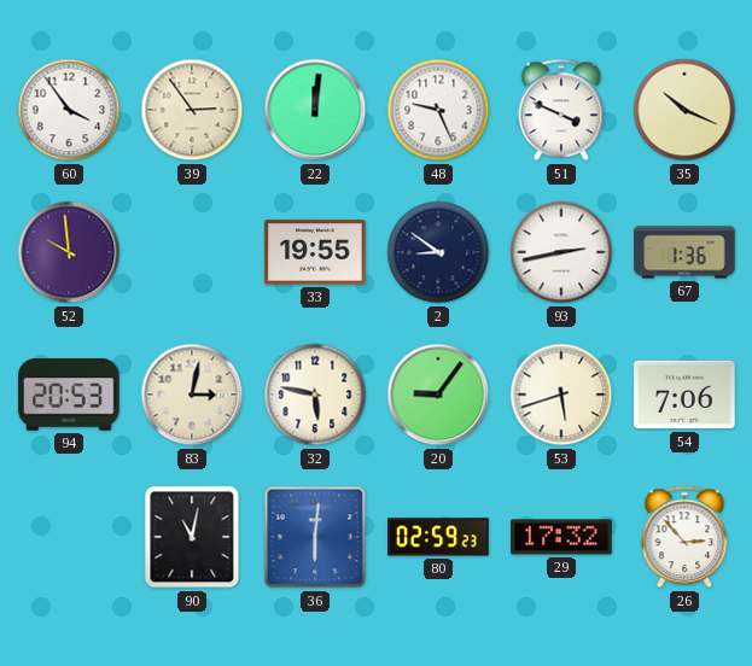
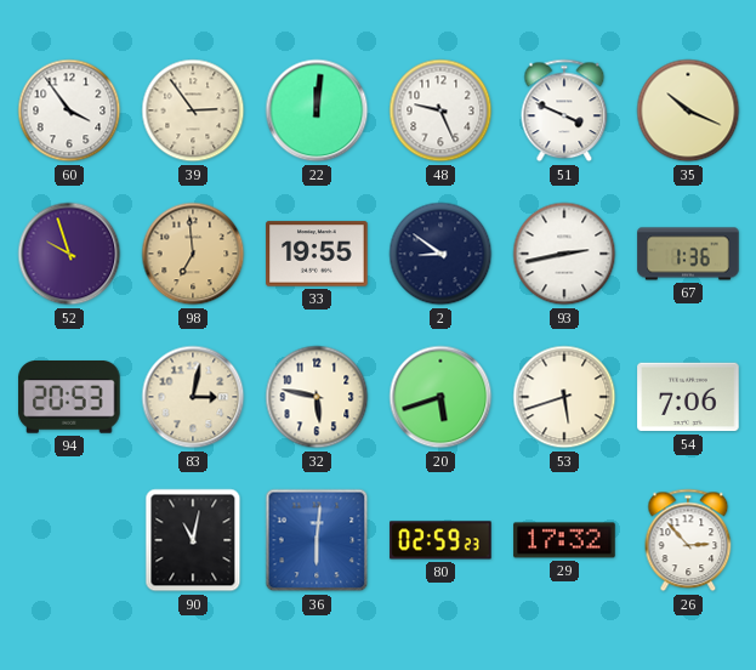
52: 9:59 -> 9:57
98: none -> 6:59
20: 9:06 -> 5:42
